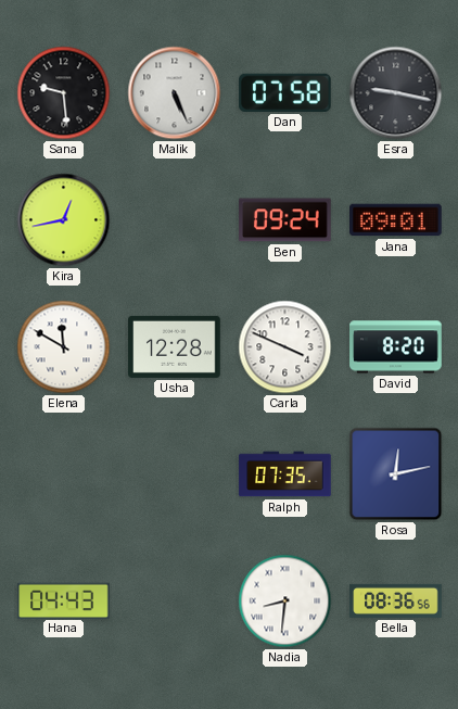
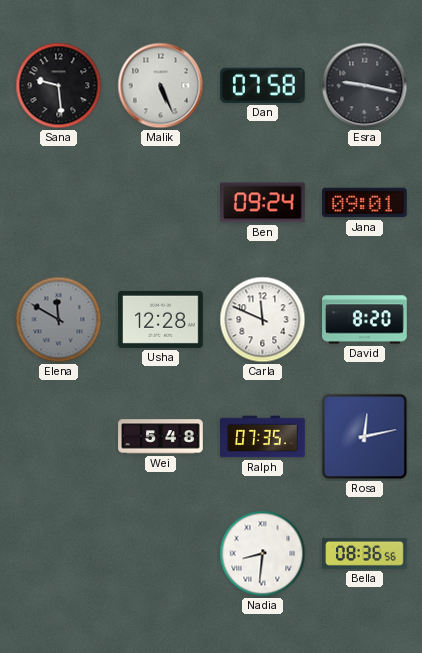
Kira: 12:43 -> none
Elena dial: white -> grey
Carla: 3:49 -> 11:49
Wei: none -> 5:48
Hana: 04:43 -> none
